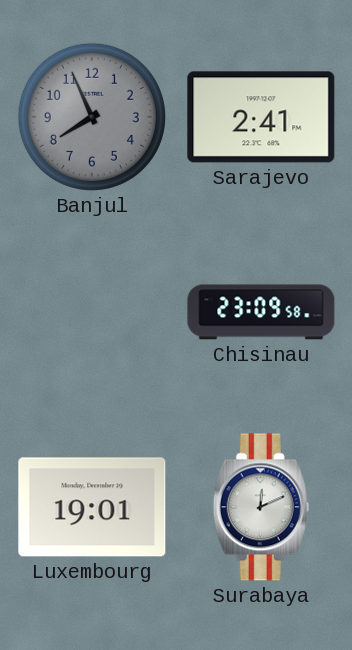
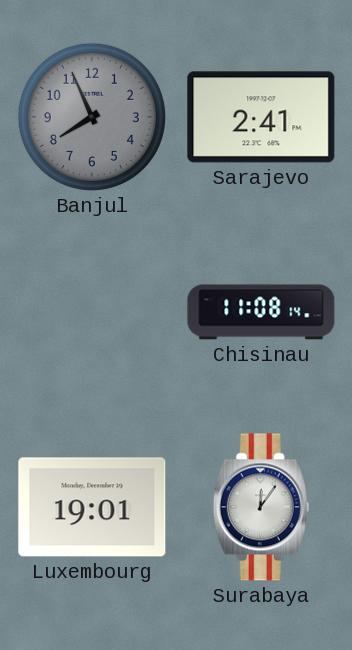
Chisinau: 23:09 -> 11:08
Surabaya: 12:11 -> 12:06
